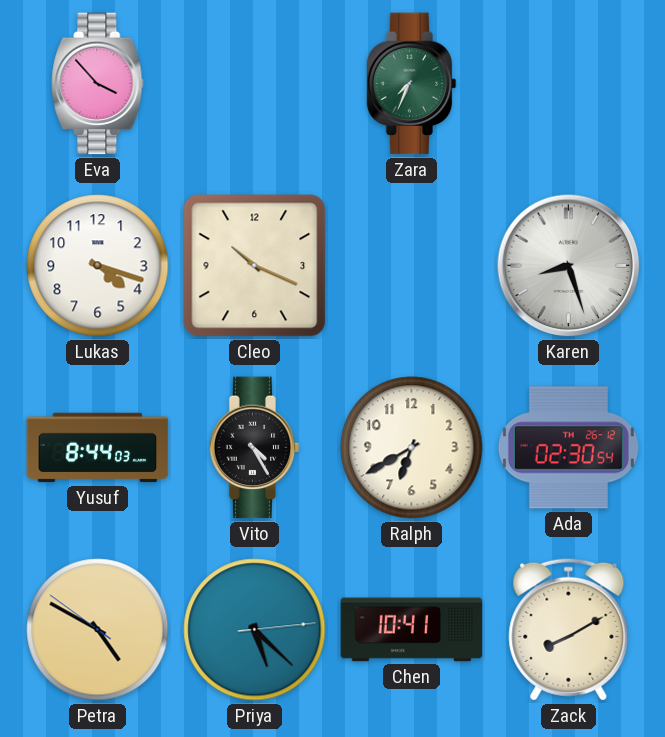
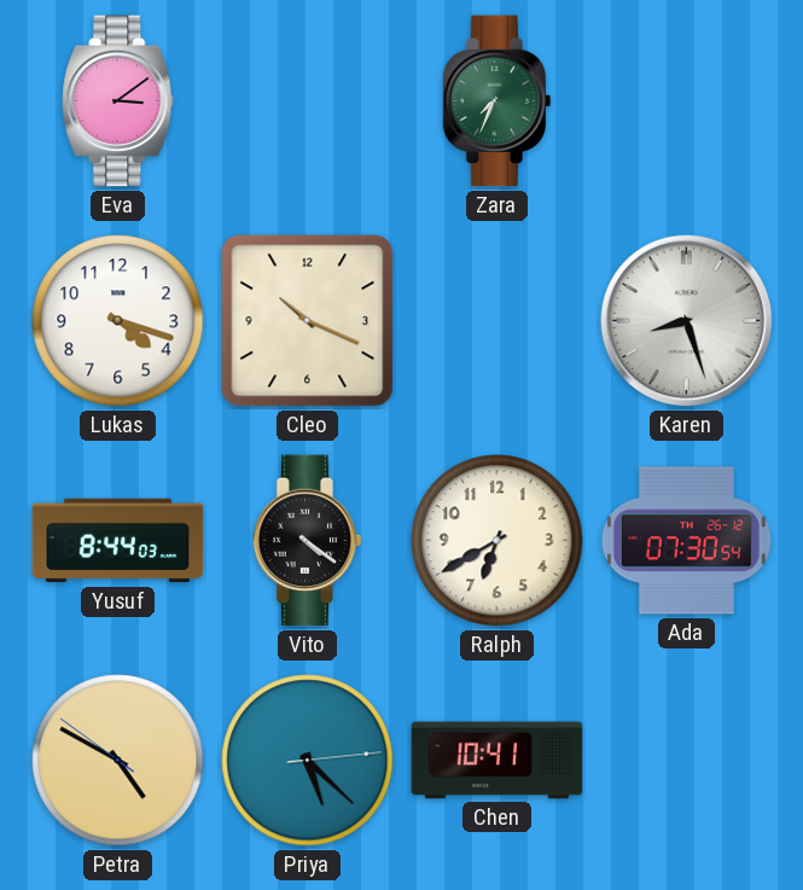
Eva: 3:53 -> 3:09
Vito: 4:25 -> 4:21
Ada: 02:30 -> 07:30
Zack: 8:10 -> none
